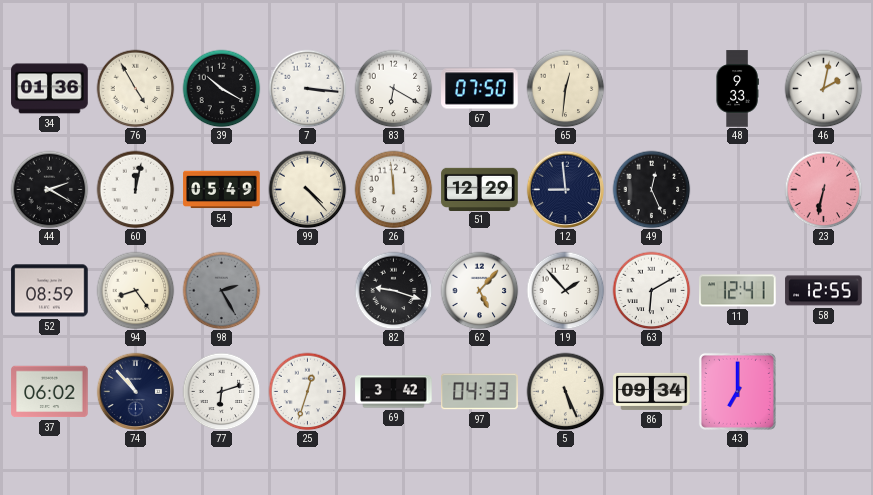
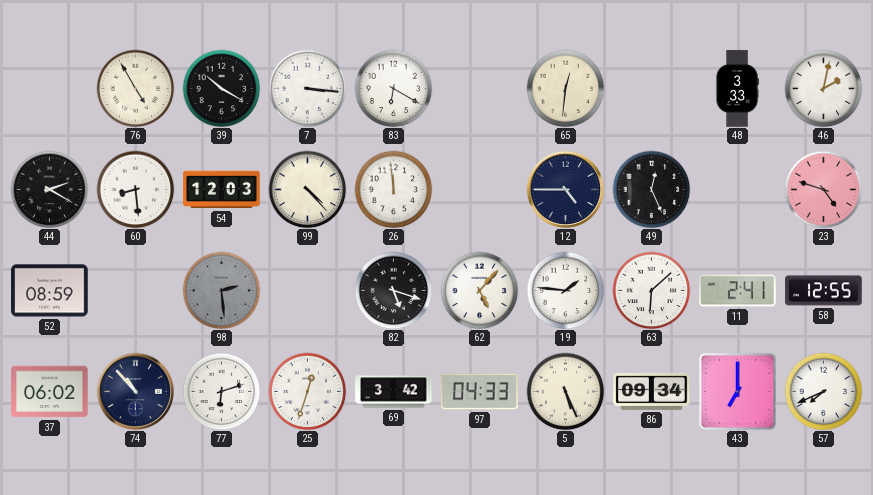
34: 01:36 -> none
67: 07:50 -> none
48: 9:33 -> 3:33
60: 12:02 -> 8:29
54: 05:49 -> 12:03
51: 12:29 -> none
12: 8:59 -> 4:45
23: 6:32 -> 4:48
94: 8:24 -> none
98: 2:25 -> 2:29
82: 9:18 -> 5:18
19: 1:53 -> 1:46
63: 6:10 -> 6:08
11: 12:41 -> 2:41
57: none -> 7:41
